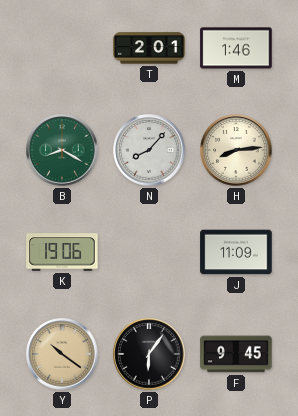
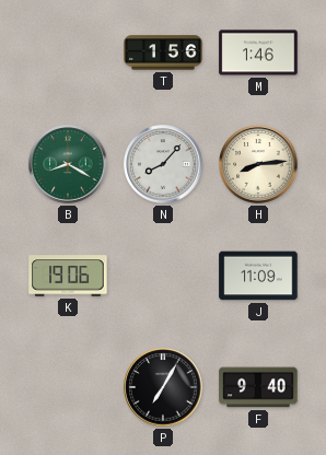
T: 2:01 -> 1:56
Y: 10:21 -> none
P: 6:06 -> 7:05
F: 9:45 -> 9:40
